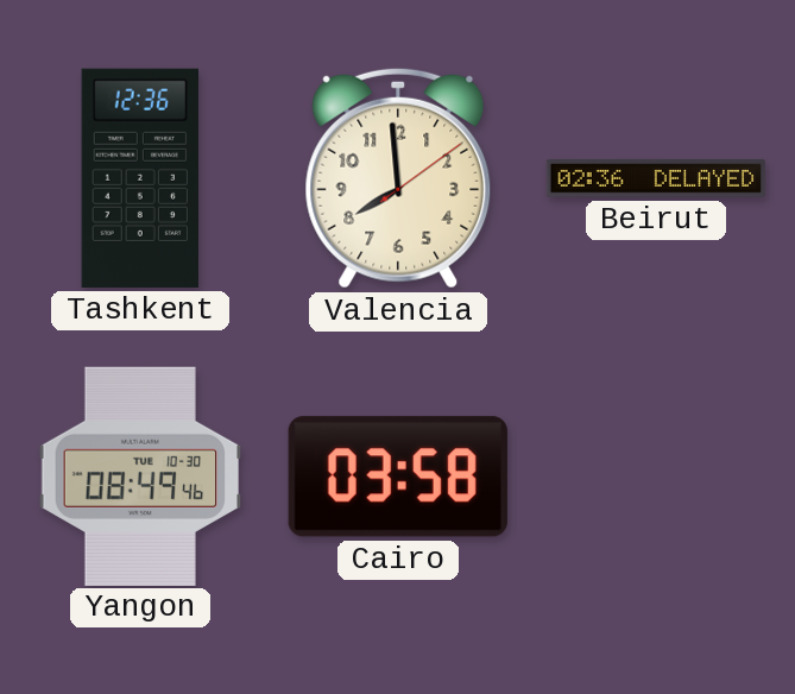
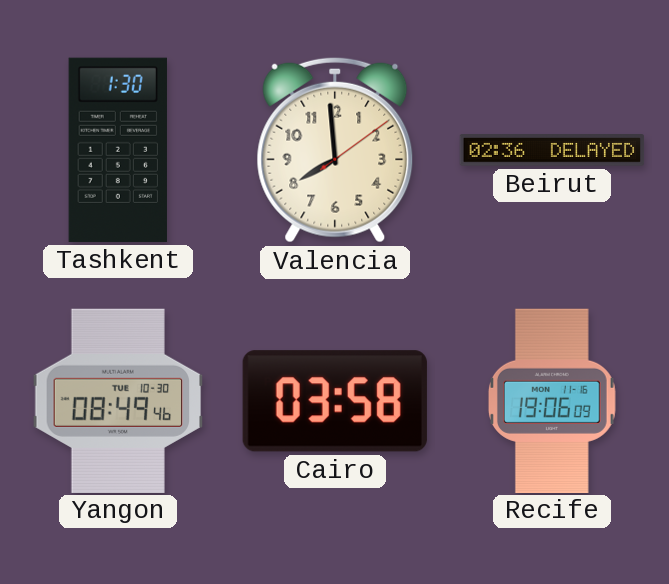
Tashkent: 12:36 -> 1:30
Recife: none -> 19:06
